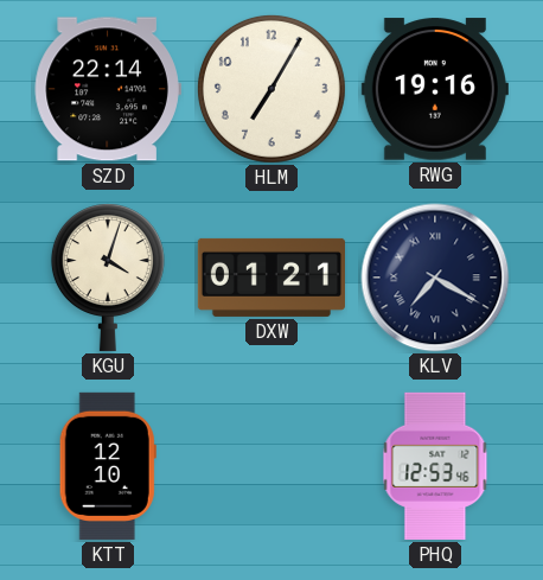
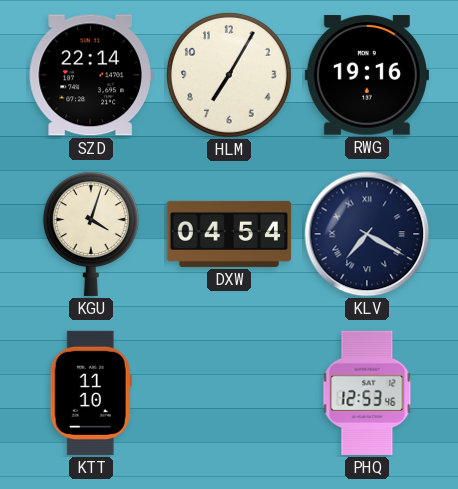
DXW: 01:21 -> 04:54
KTT: 12:10 -> 11:10
